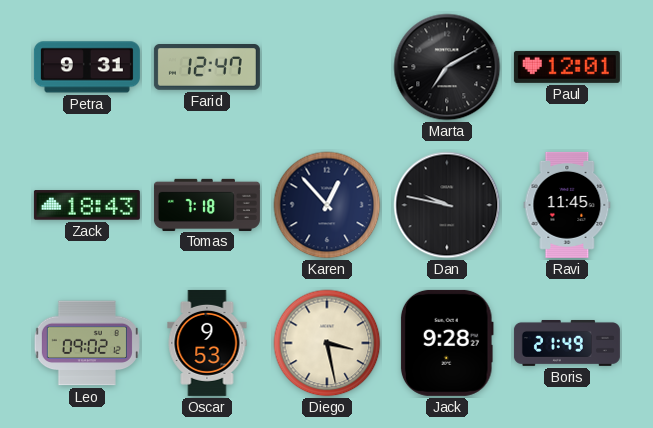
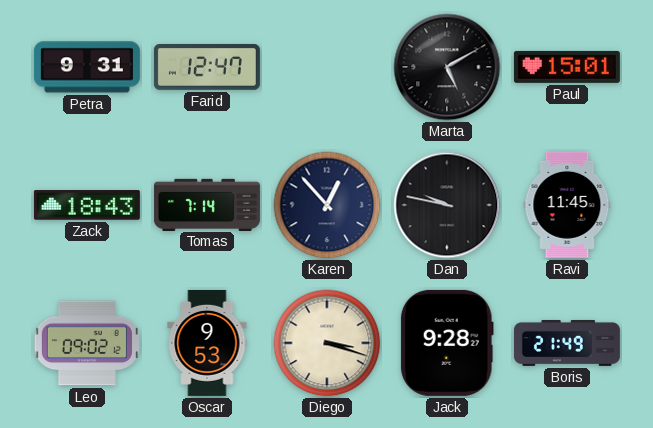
Marta: 7:10 -> 5:10
Paul: 12:01 -> 15:01
Tomas: 7:18 -> 7:14
Diego: 3:28 -> 3:18
